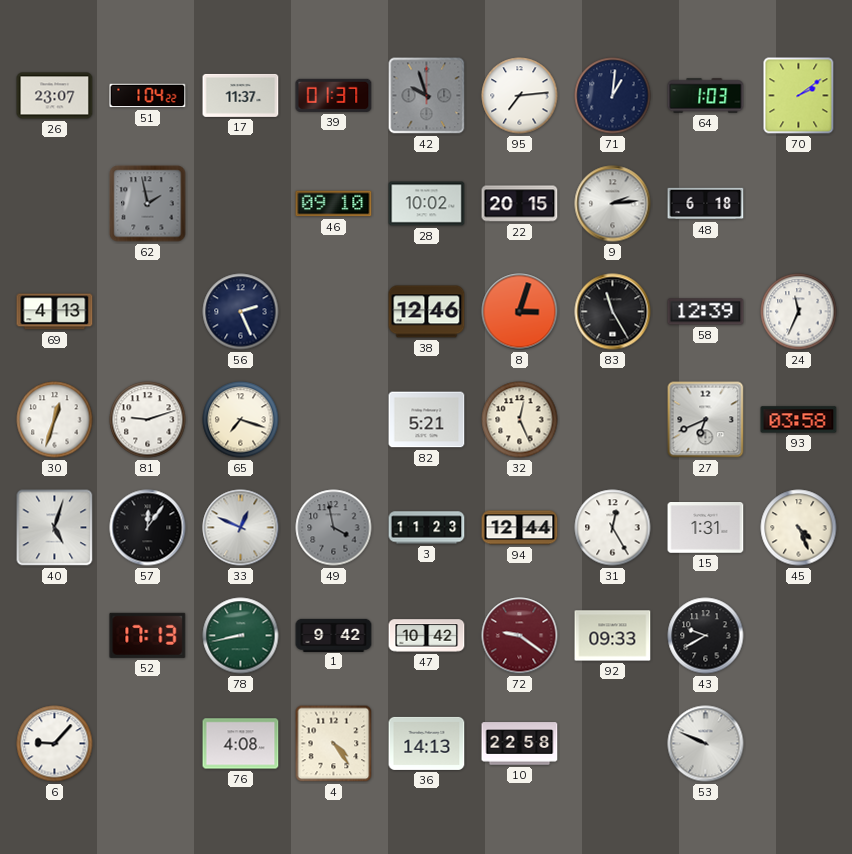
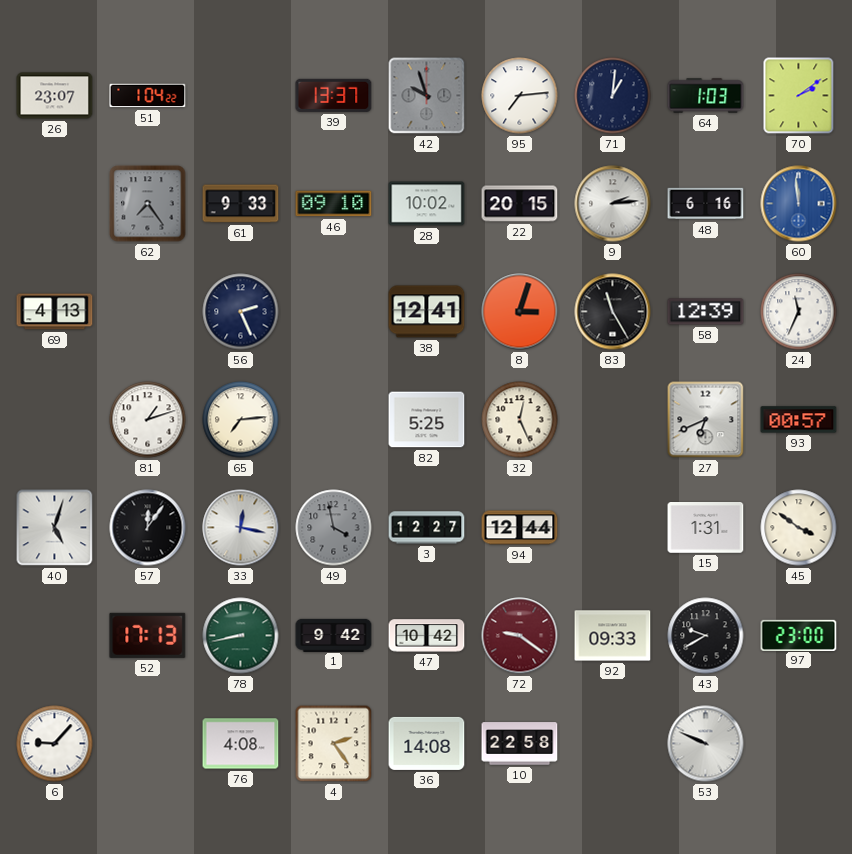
17: 11:37 -> none
39: 01:37 -> 13:37
62: 1:58 -> 7:24
61: none -> 9:33
48: 6:18 -> 6:16
60: none -> 11:59
38: 12:46 -> 12:41
30: 12:33 -> none
81: 9:12 -> 1:12
65: 7:18 -> 7:14
82: 5:21 -> 5:25
93: 03:58 -> 00:57
33: 12:49 -> 12:17
3: 11:23 -> 12:27
31: 12:25 -> none
45: 4:26 -> 3:51
97: none -> 23:00
4: 4:24 -> 2:24
36: 14:13 -> 14:08
